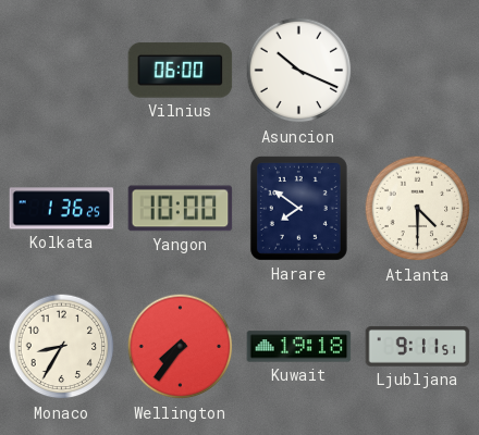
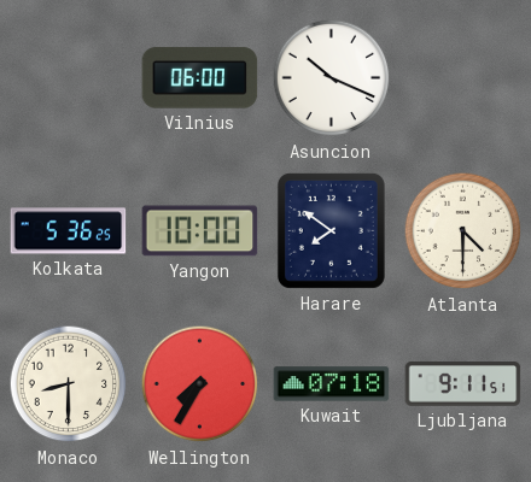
Kolkata: 1:36 -> 5:36
Monaco: 8:35 -> 8:30
Wellington: 7:36 -> 7:35
Kuwait: 19:18 -> 07:18
